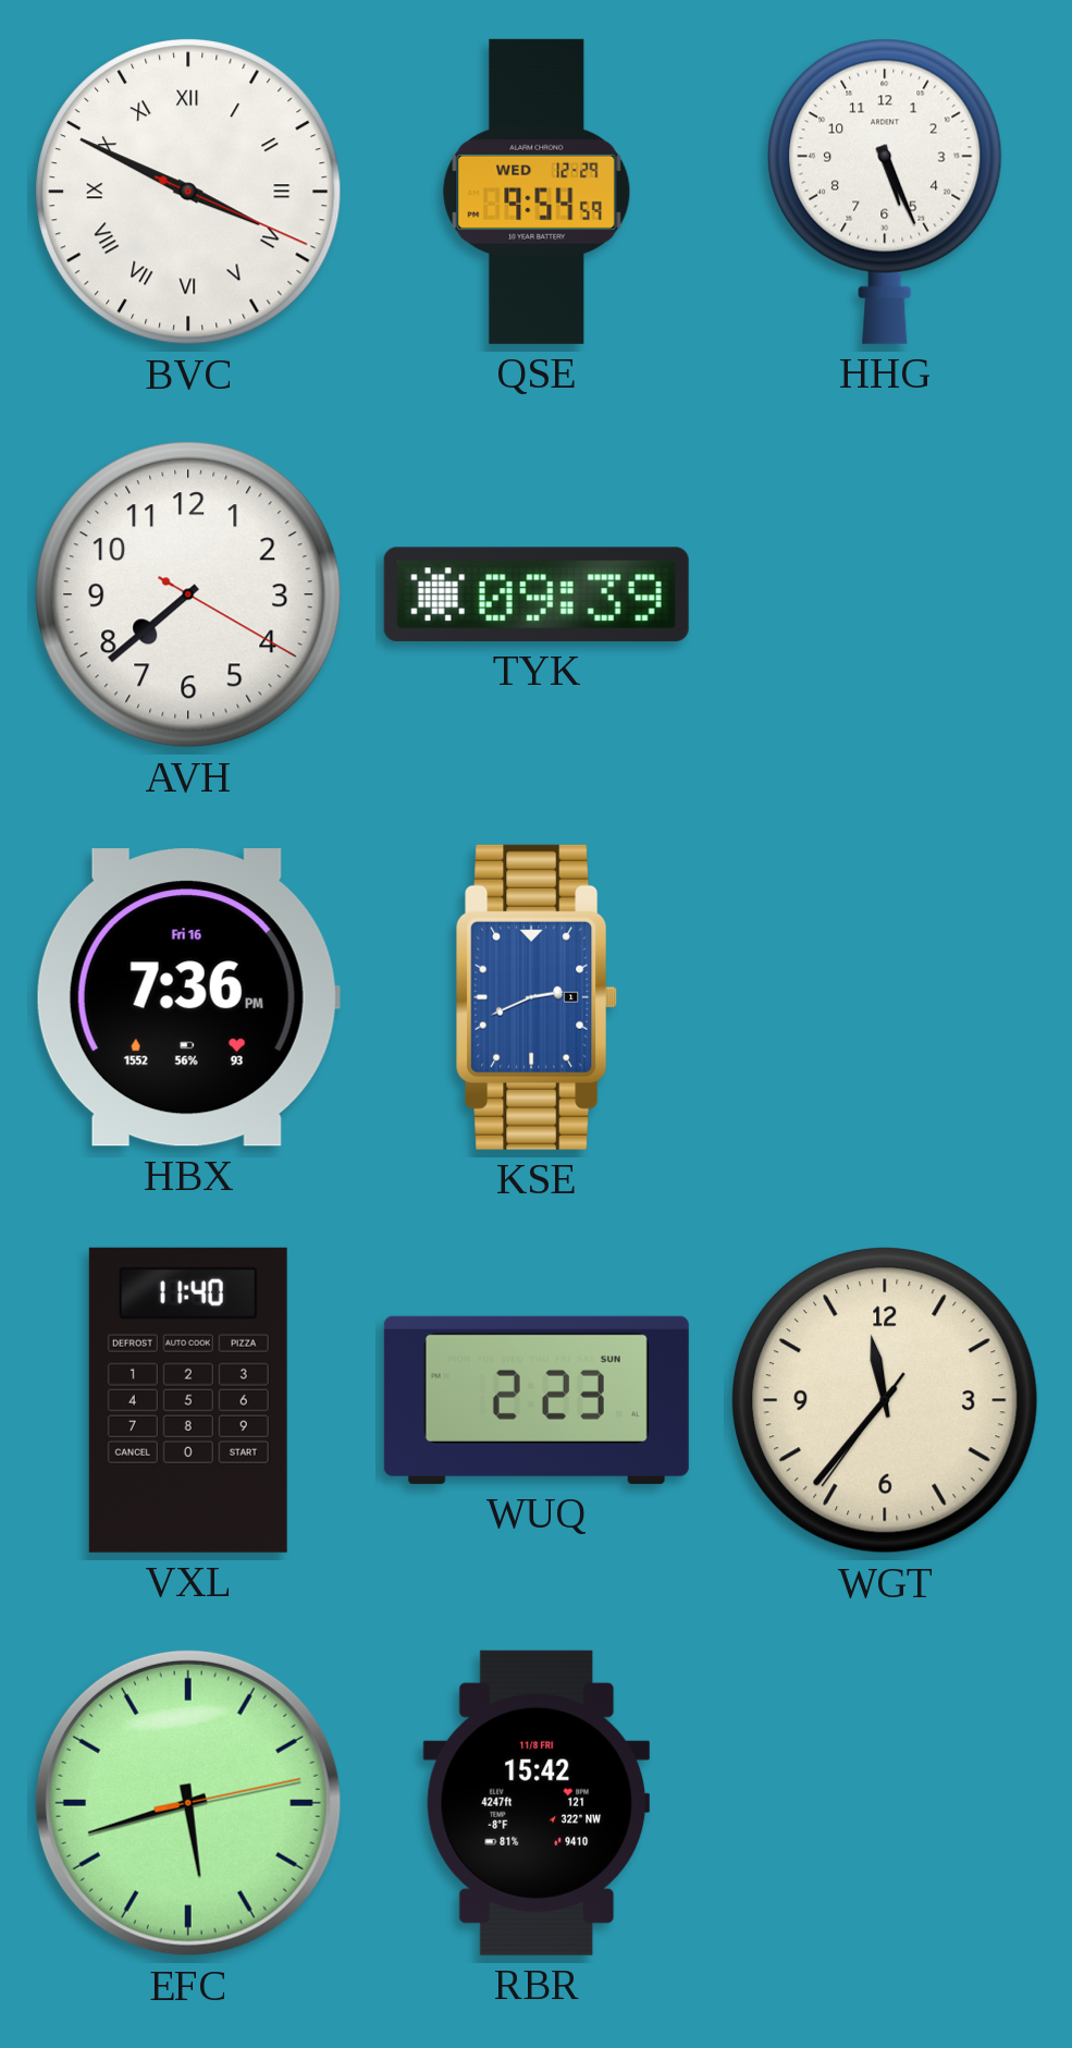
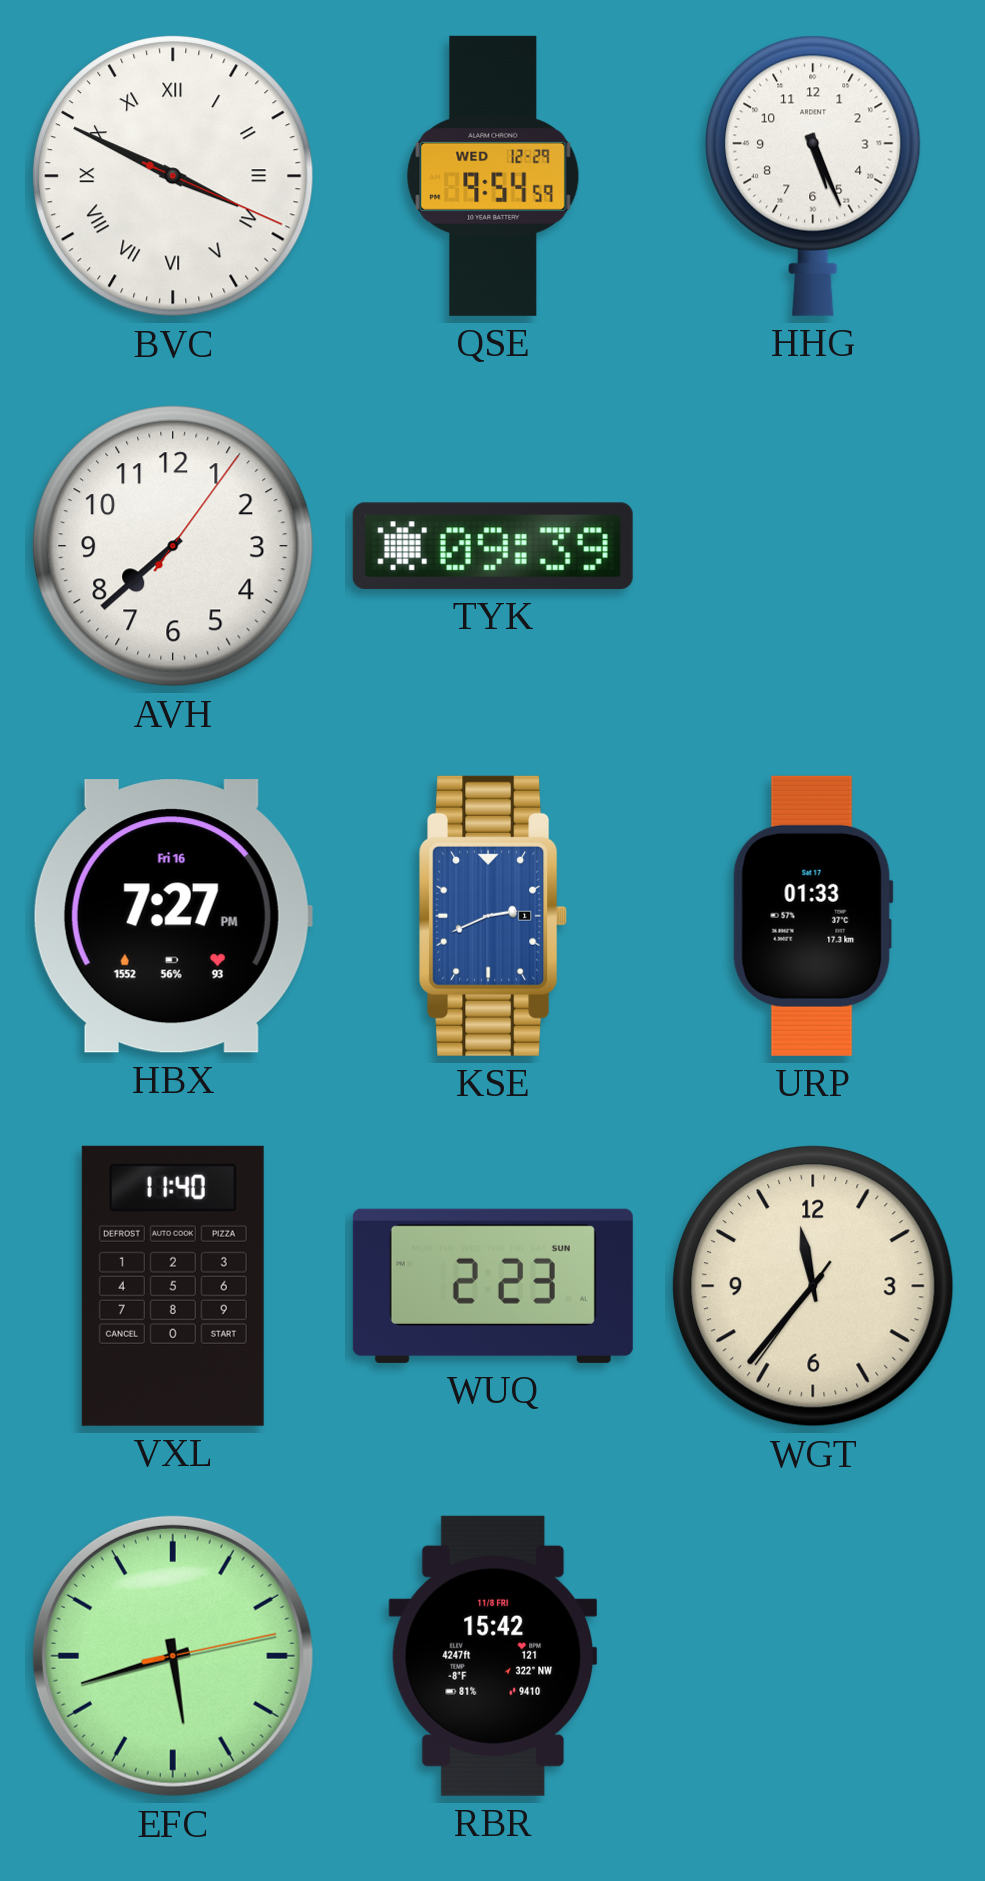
AVH: 7:38:20 -> 7:38:06
HBX: 7:36 -> 7:27
URP: none -> 01:33
